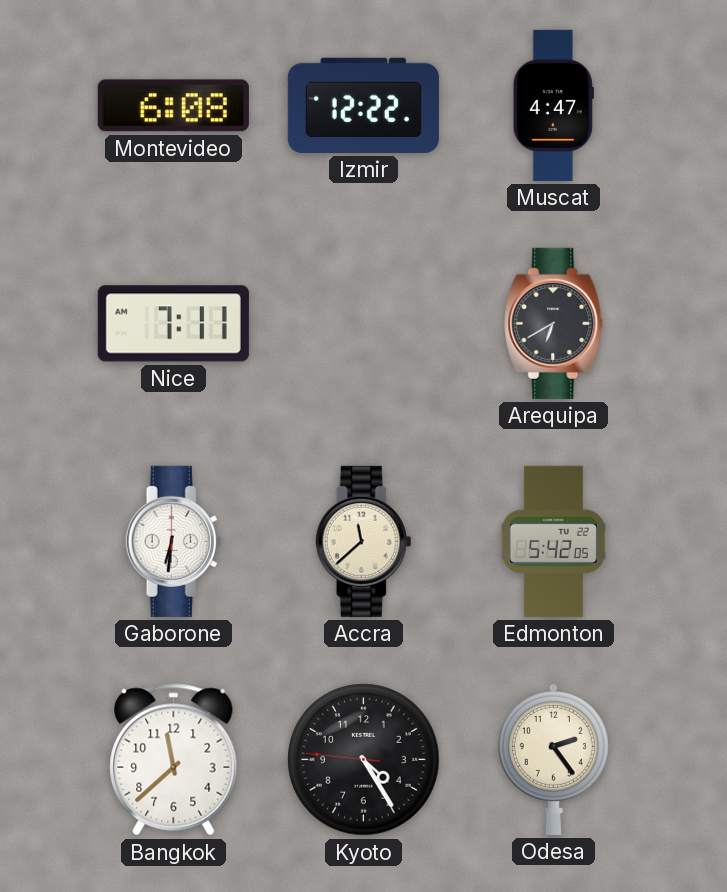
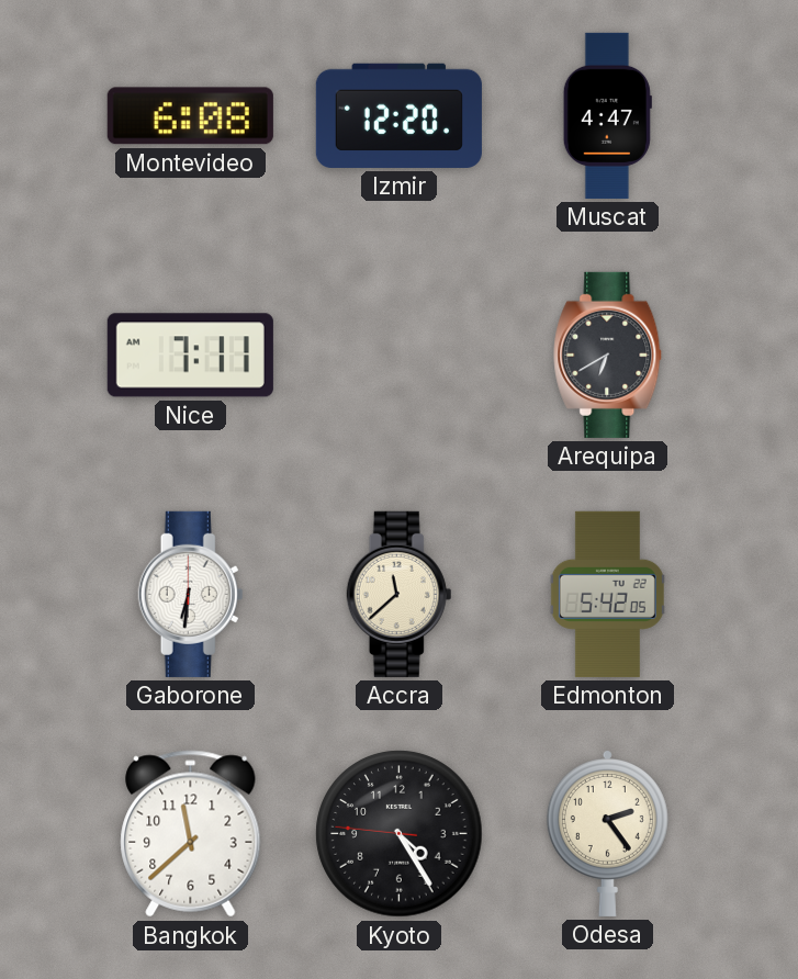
Izmir: 12:22 -> 12:20
